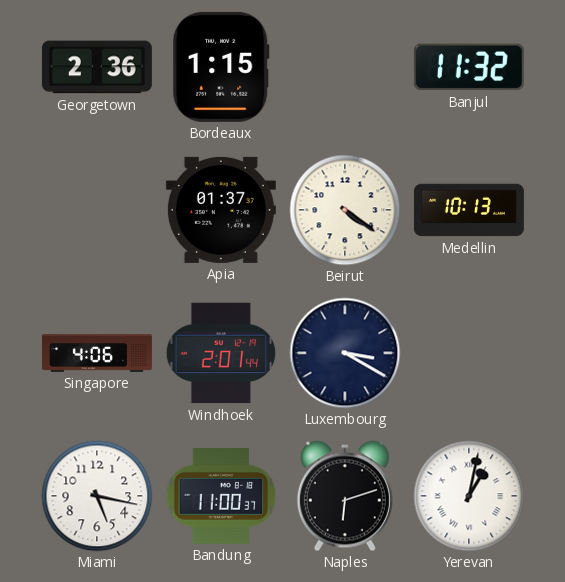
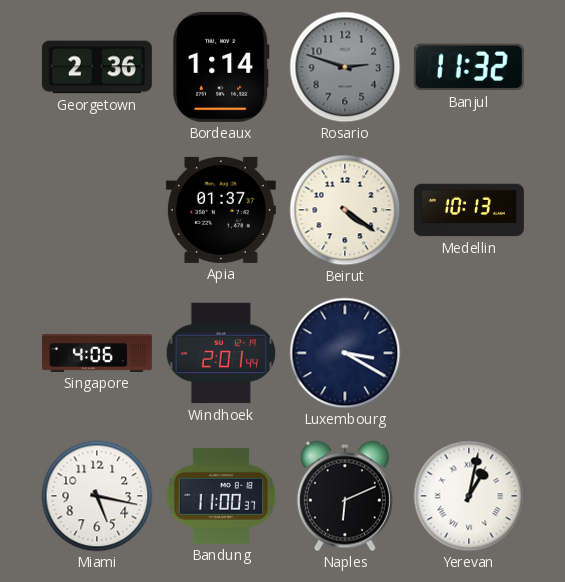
Bordeaux: 1:15 -> 1:14
Rosario: none -> 2:48
Naples: 6:12 -> 6:11
